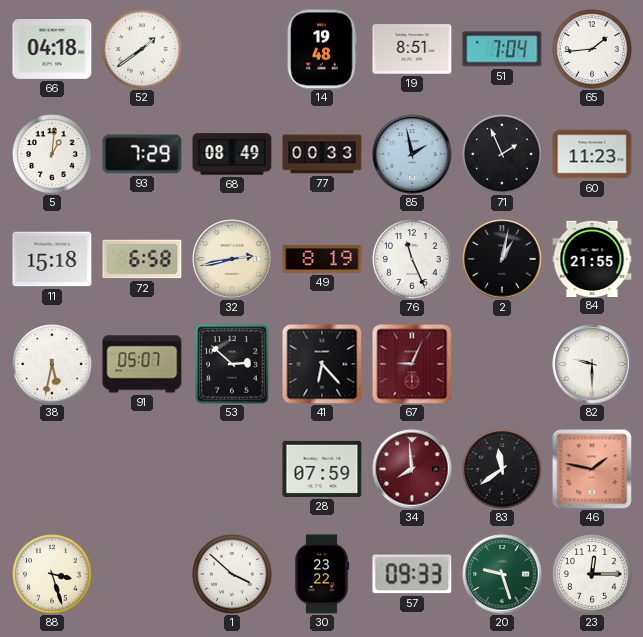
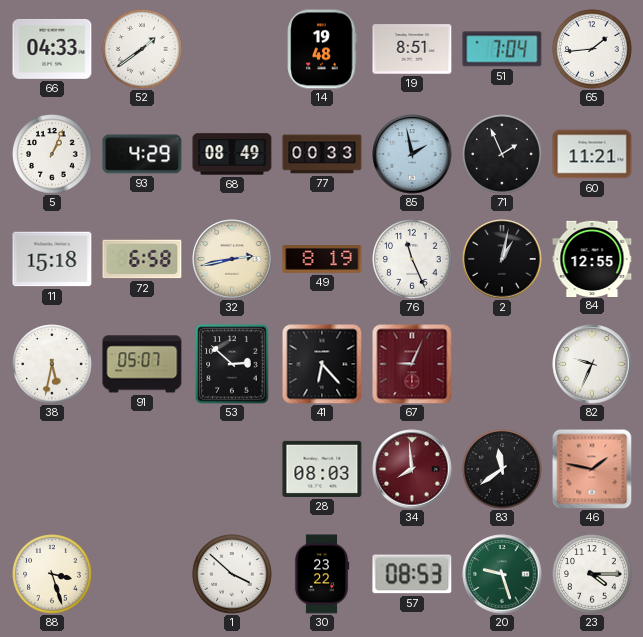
66: 04:18 -> 04:33
5: 1:01 -> 1:04
93: 7:29 -> 4:29
60: 11:23 -> 11:21
84: 21:55 -> 12:55
82: 9:30 -> 9:34
28: 07:59 -> 08:03
57: 09:33 -> 08:53
23: 12:15 -> 4:15
